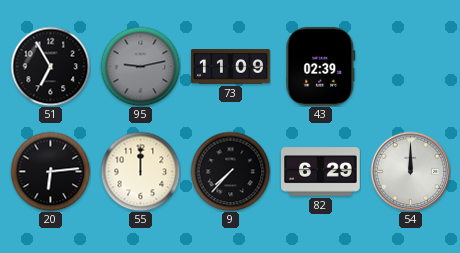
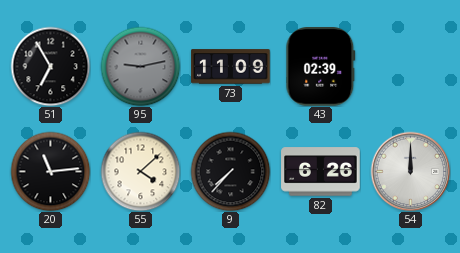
20: 6:14 -> 11:14
55: 12:00 -> 4:08
82: 6:29 -> 6:26
